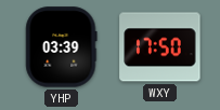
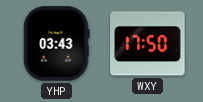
YHP: 03:39 -> 03:43
